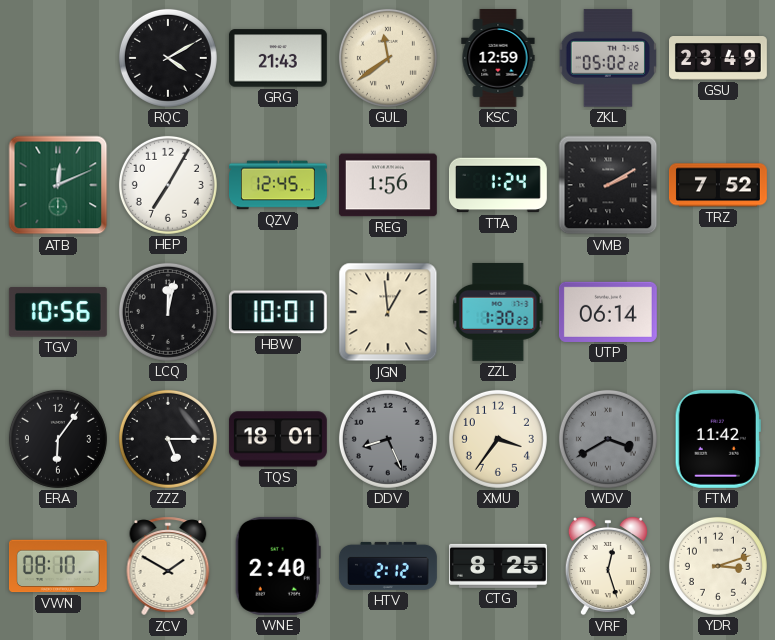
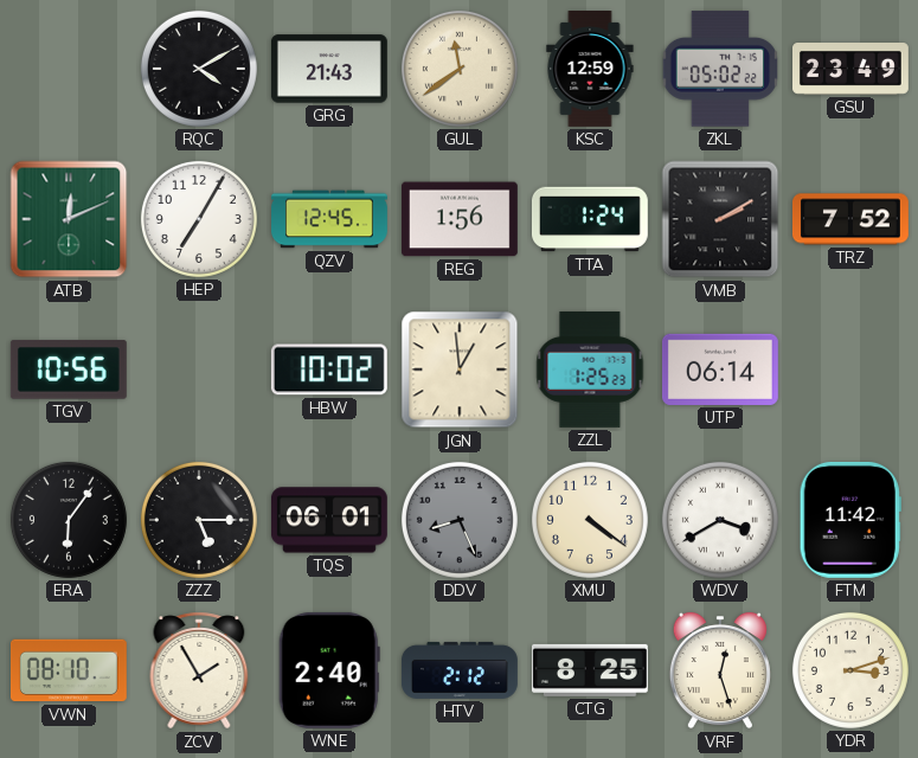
LCQ: 12:02 -> none
HBW: 10:01 -> 10:02
ZZL: 1:30 -> 1:25
TQS: 18:01 -> 06:01
XMU: 3:36 -> 4:21
WDV dial: grey -> white
ZCV: 1:50 -> 1:55
